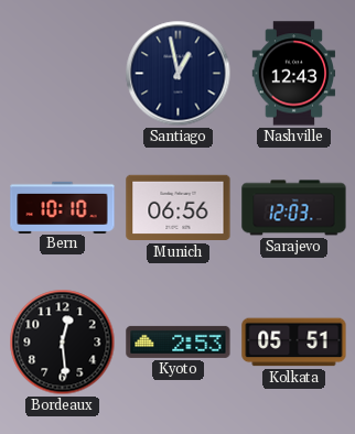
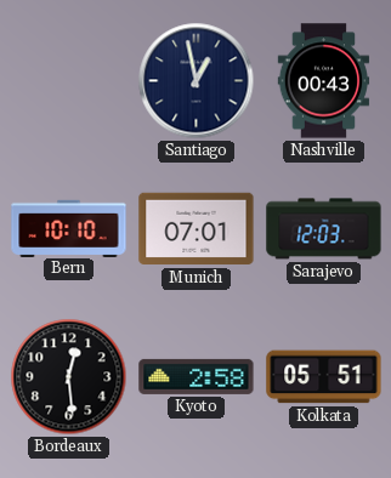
Nashville: 12:43 -> 00:43
Munich: 06:56 -> 07:01
Kyoto: 2:53 -> 2:58
